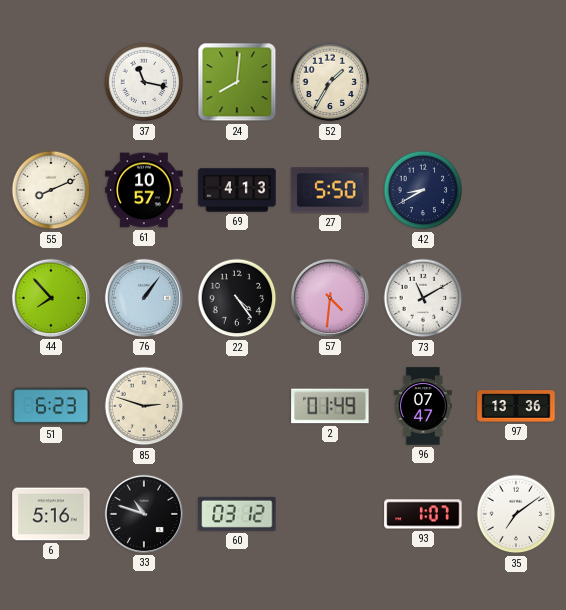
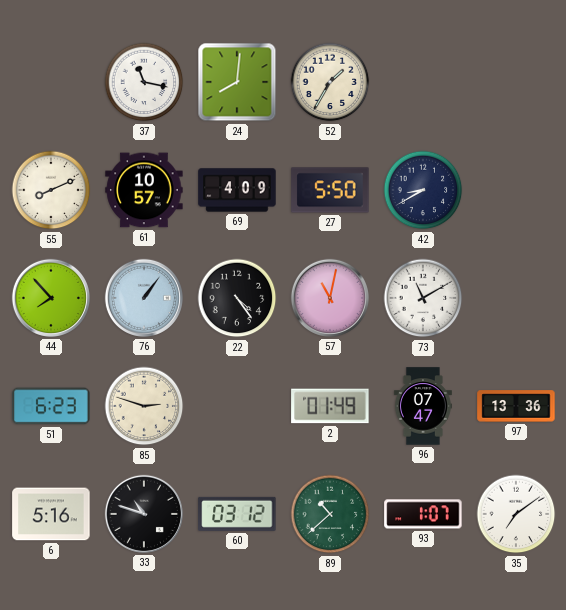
69: 4:13 -> 4:09
57: 4:31 -> 11:02
89: none -> 10:38
